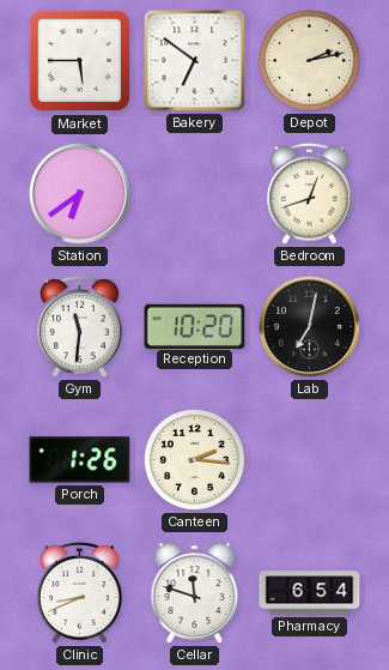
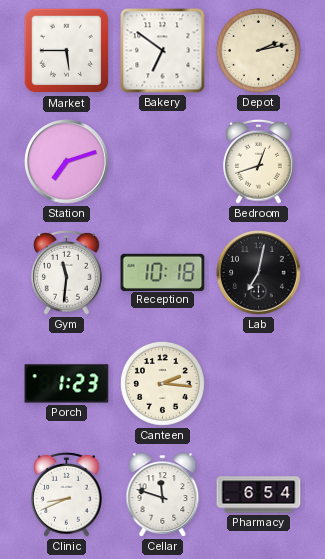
Station: 6:39 -> 7:12
Reception: 10:20 -> 10:18
Porch: 1:26 -> 1:23
